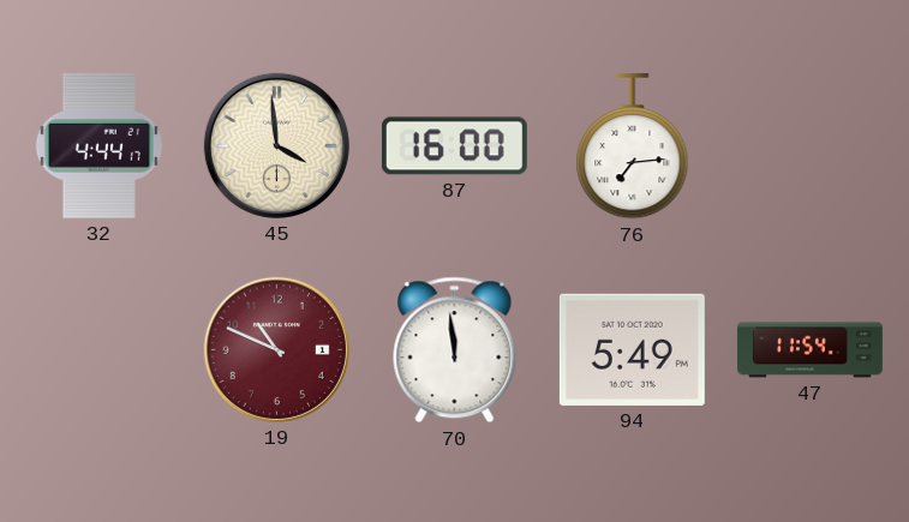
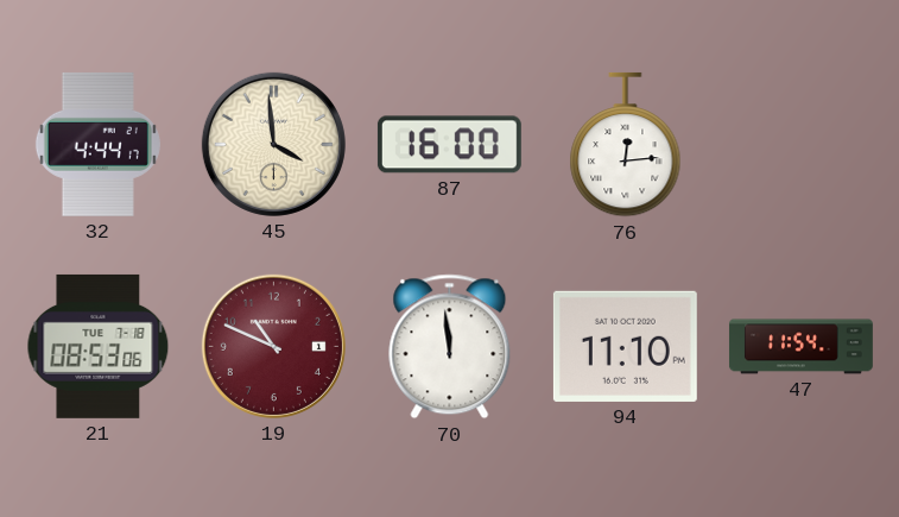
76: 7:14 -> 12:14
21: none -> 08:53
94: 5:49 -> 11:10
